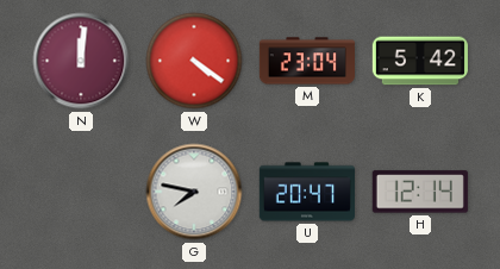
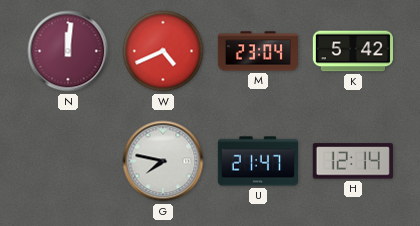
W: 4:21 -> 4:41
U: 20:47 -> 21:47
